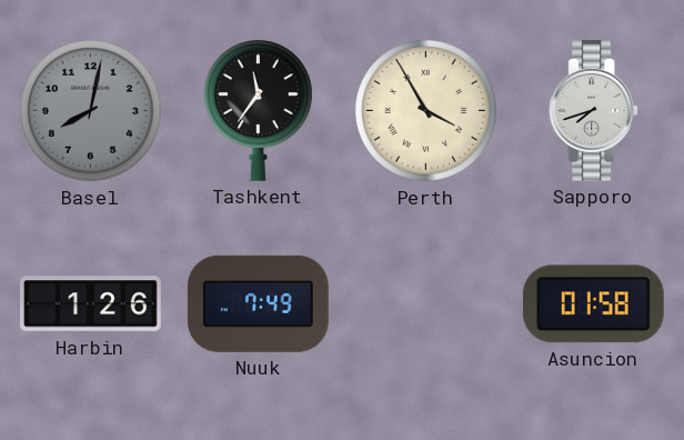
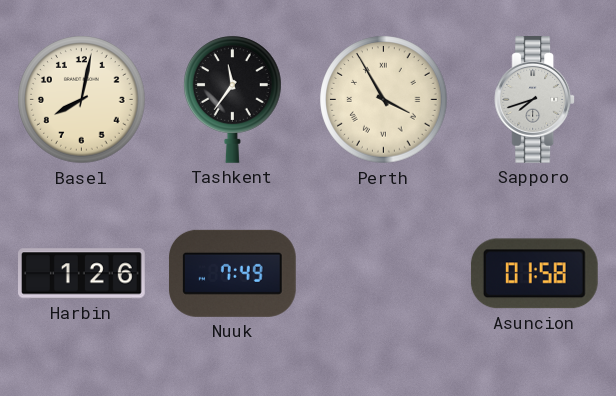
Basel dial: grey -> cream
